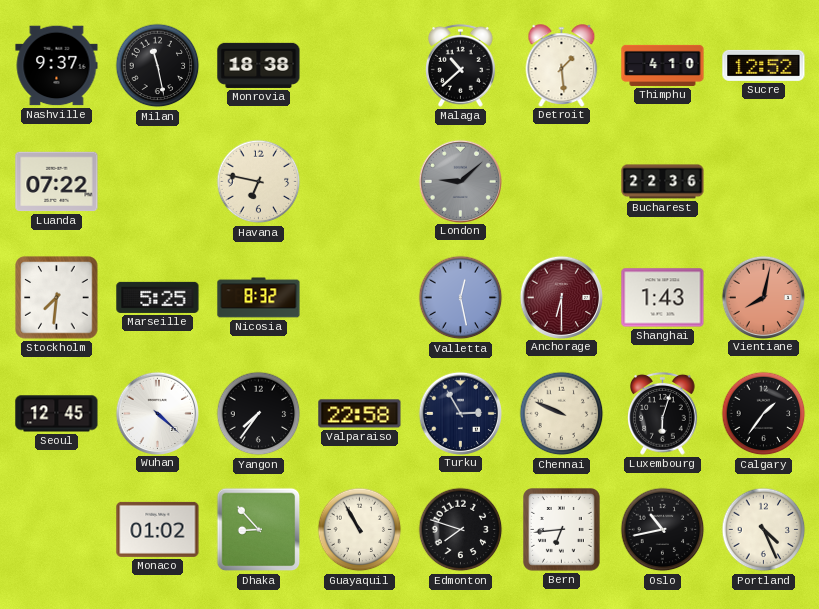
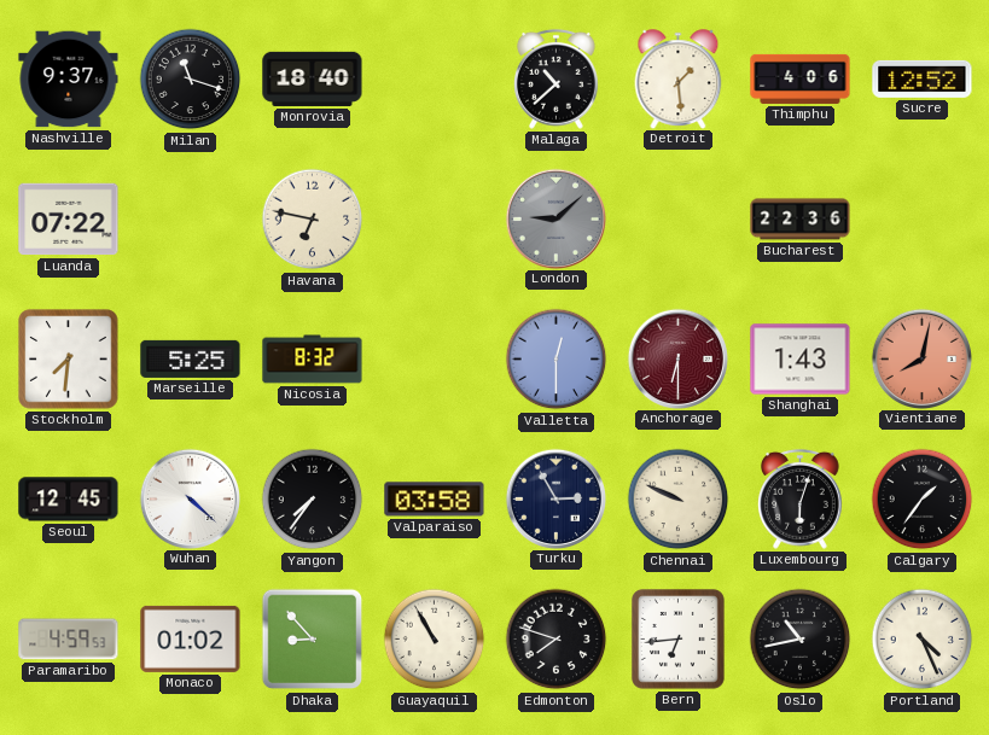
Milan: 11:28 -> 11:18
Monrovia: 18:38 -> 18:40
Thimphu: 4:10 -> 4:06
Valletta: 12:28 -> 12:30
Valparaiso: 22:58 -> 03:58
Paramaribo: none -> 4:59
